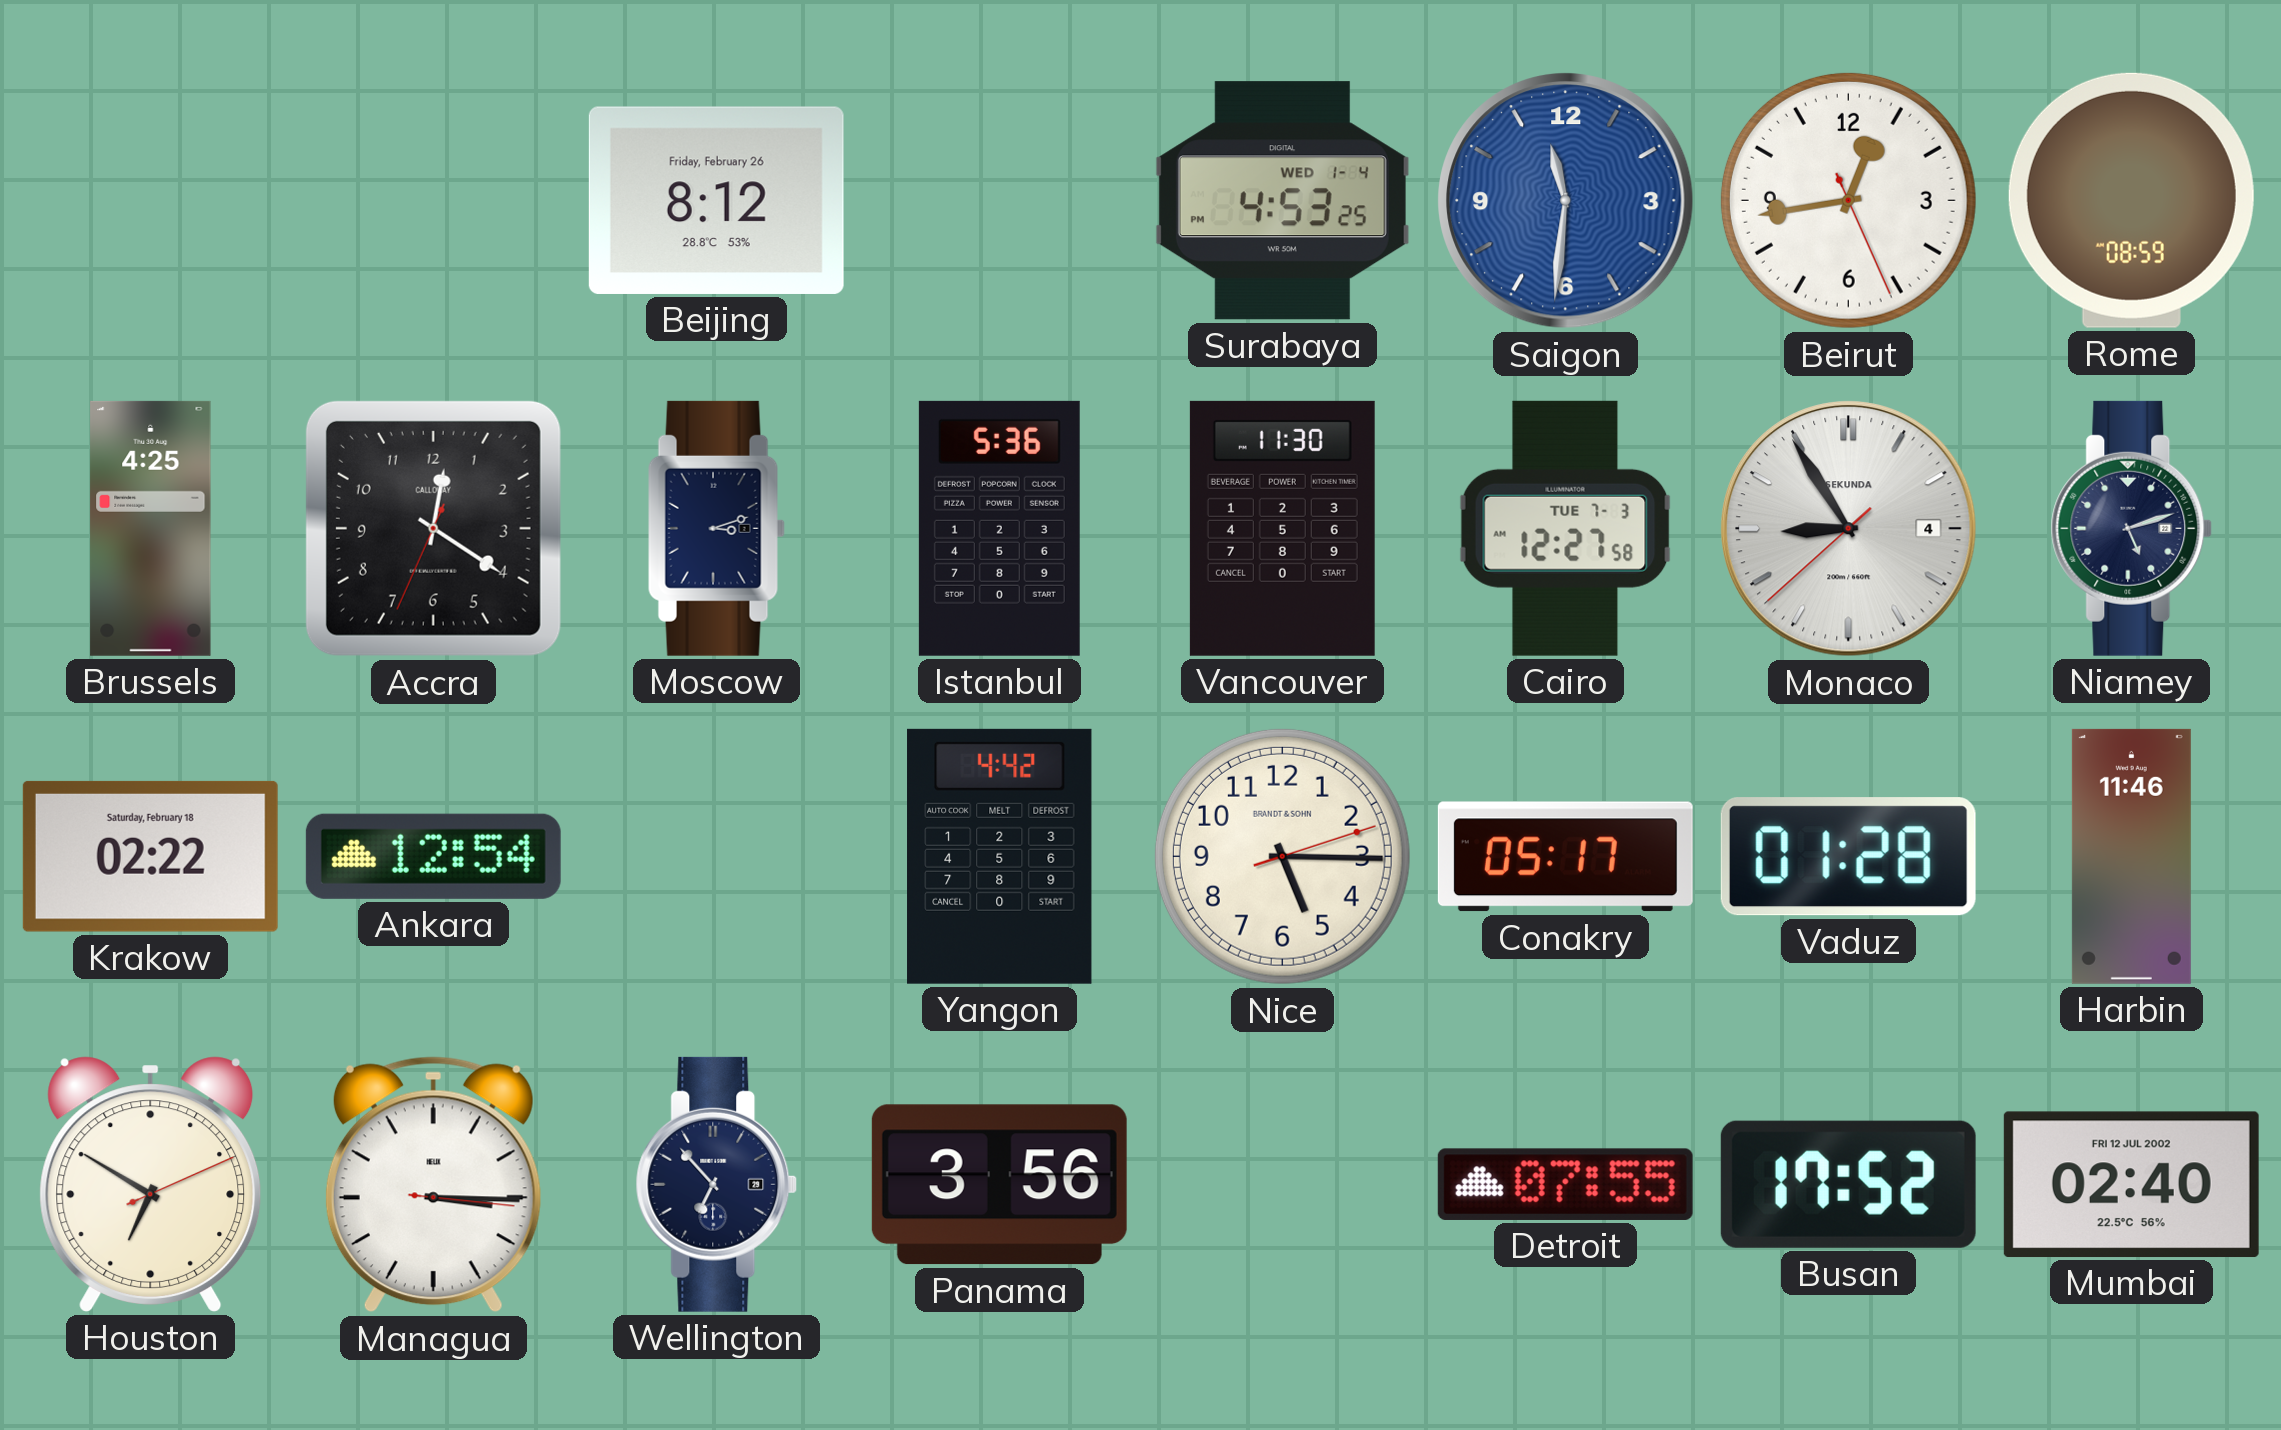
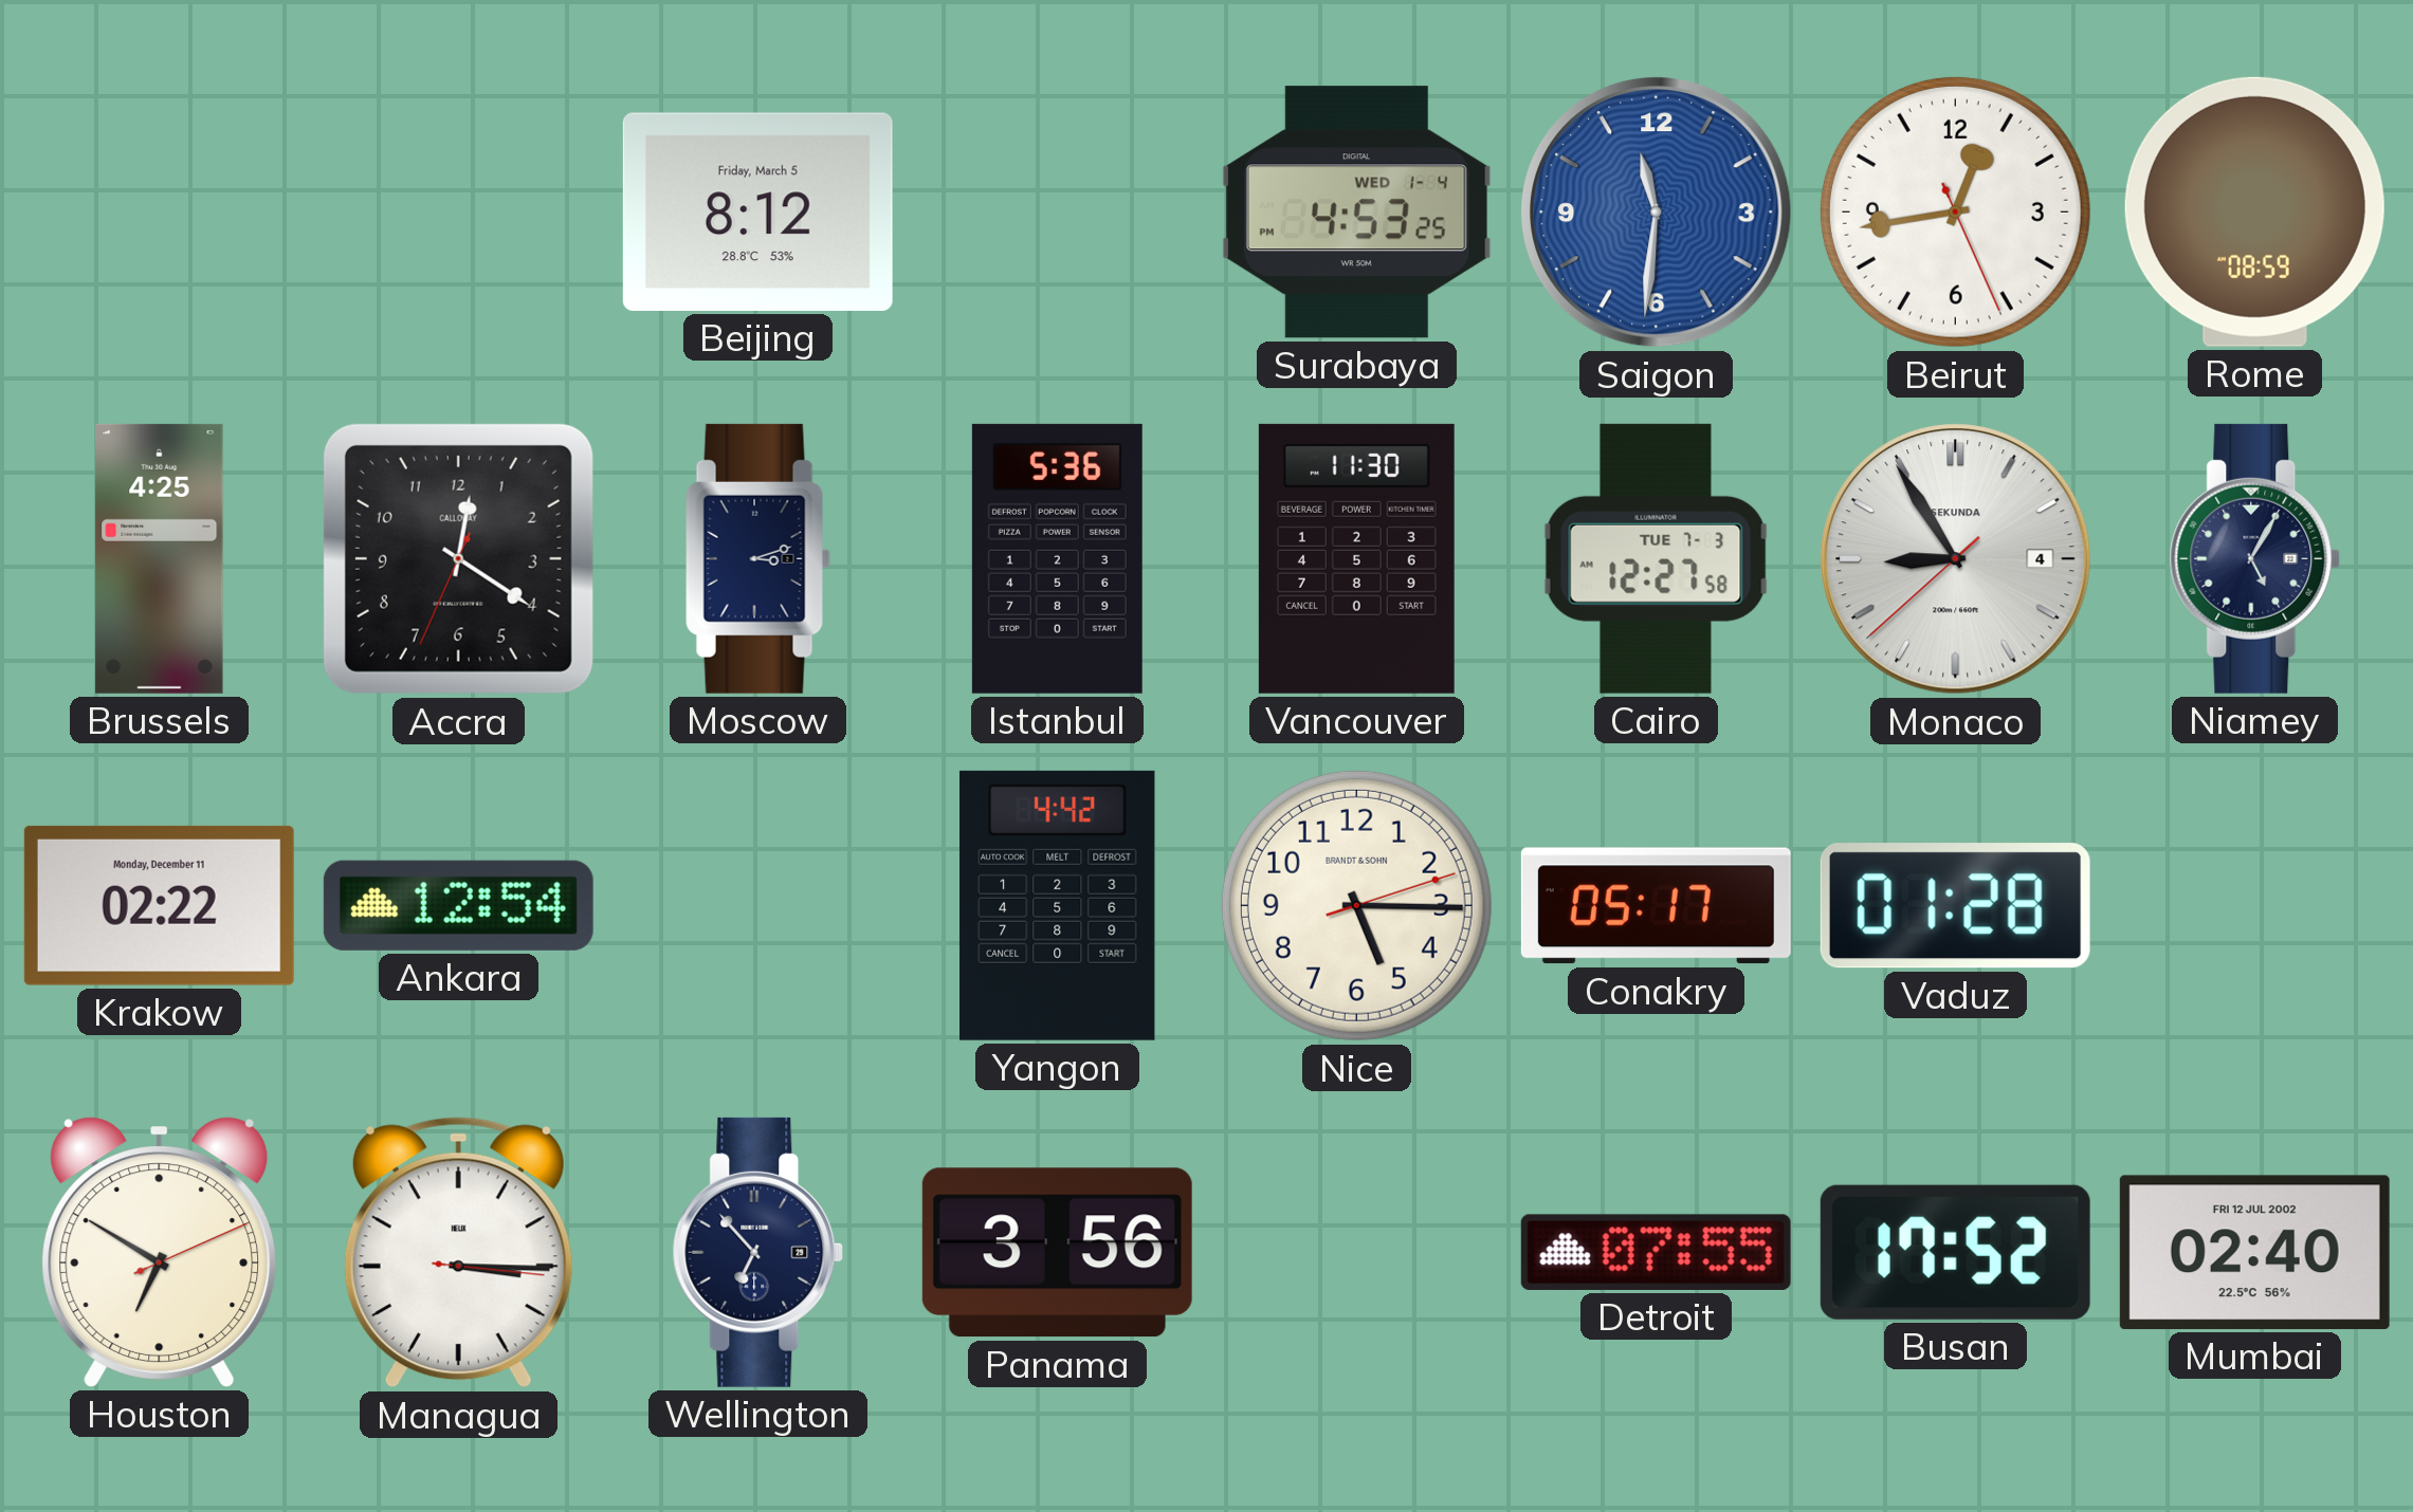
Beijing date: Friday, February 26 -> Friday, March 5
Niamey: 5:12 -> 5:05
Krakow date: Saturday, February 18 -> Monday, December 11
Harbin: 11:46 -> none
